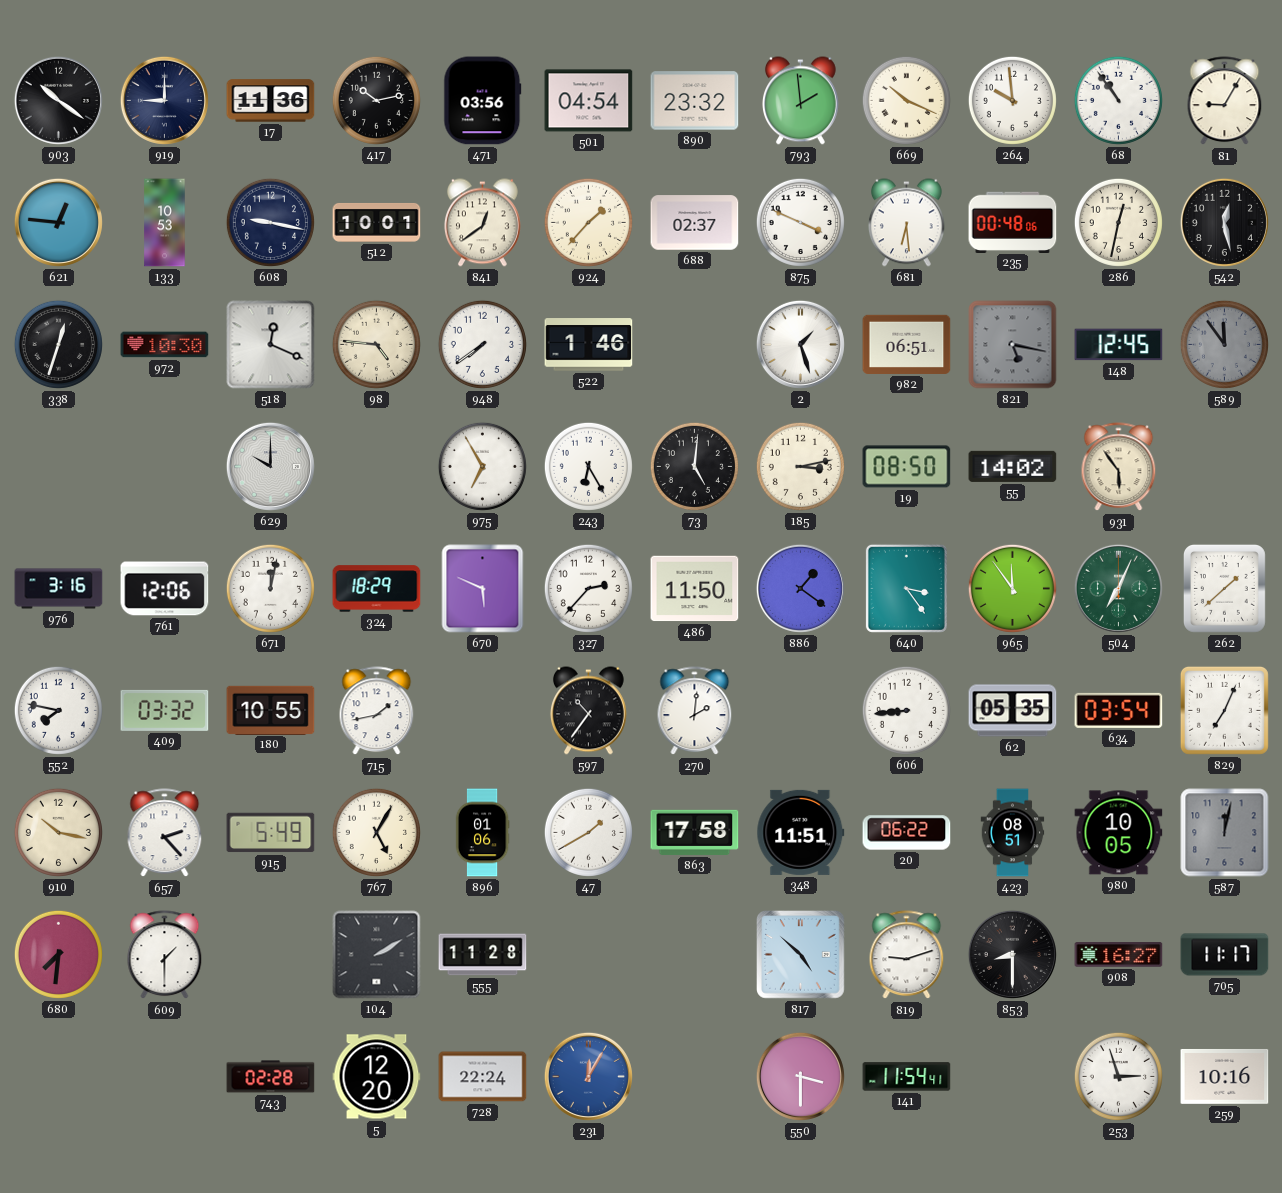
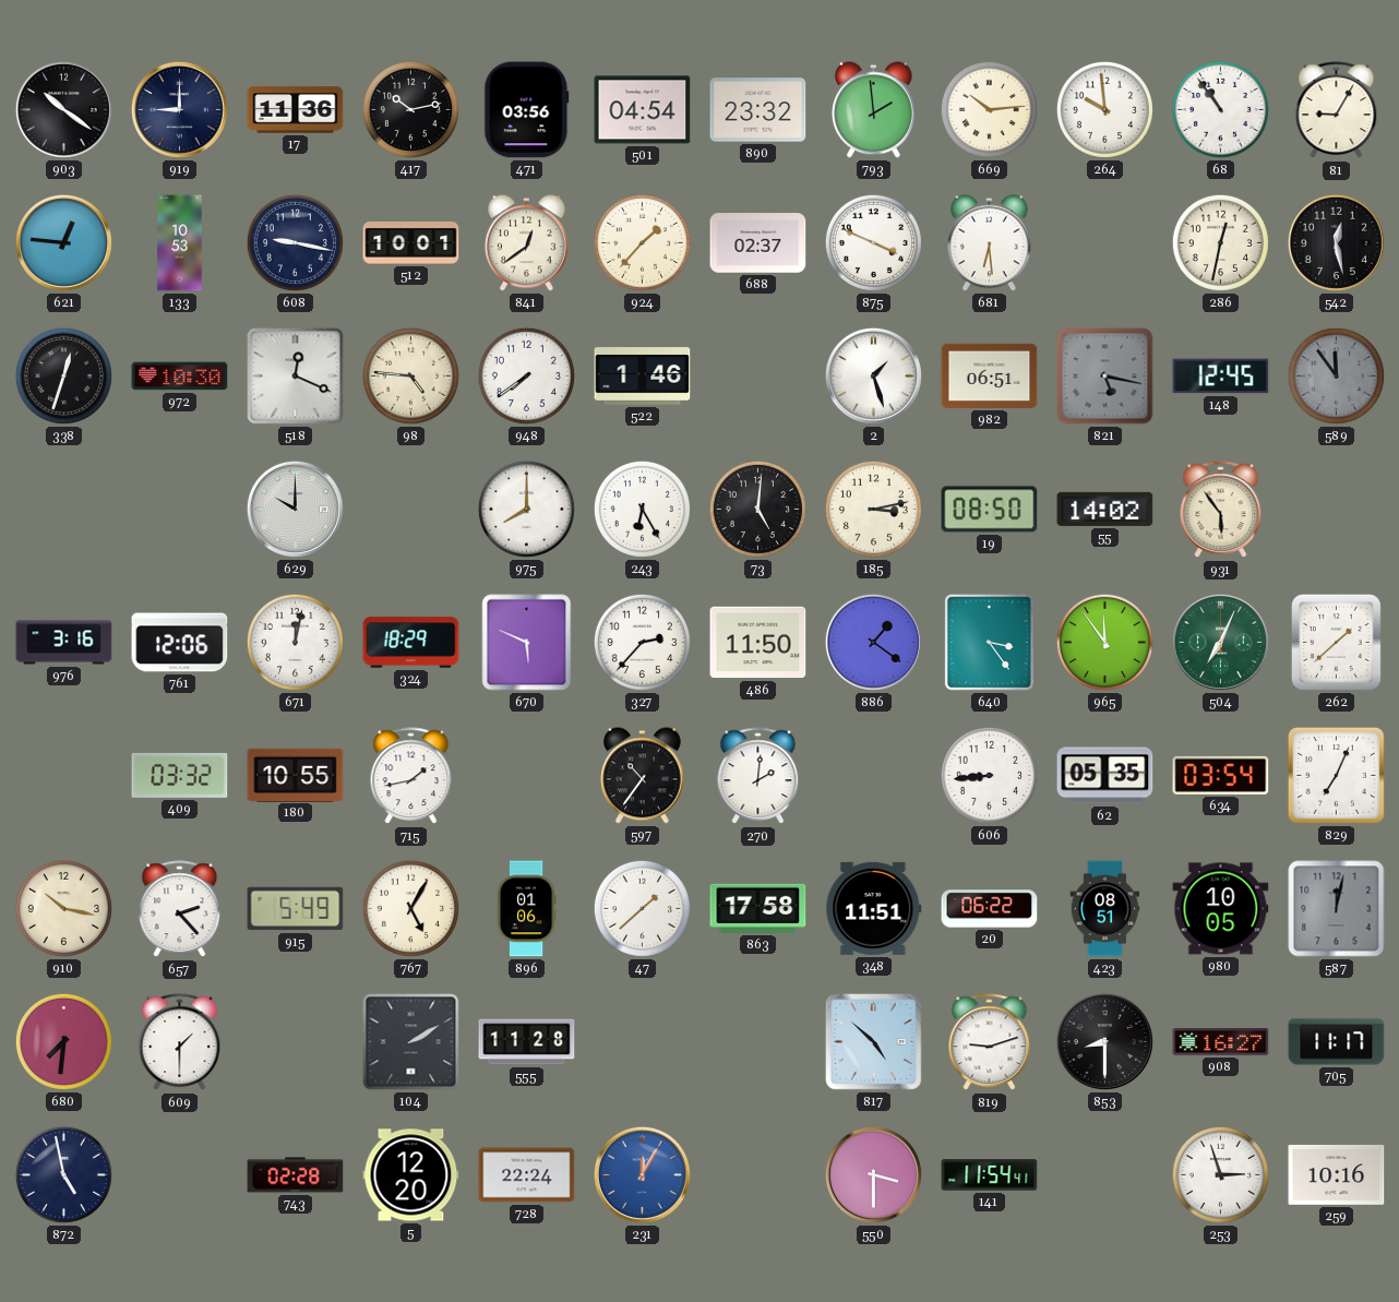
669: 10:19 -> 10:14
235: 00:48 -> none
975: 6:55 -> 8:00
552: 7:47 -> none
47: 1:40 -> 1:38
872: none -> 4:58
